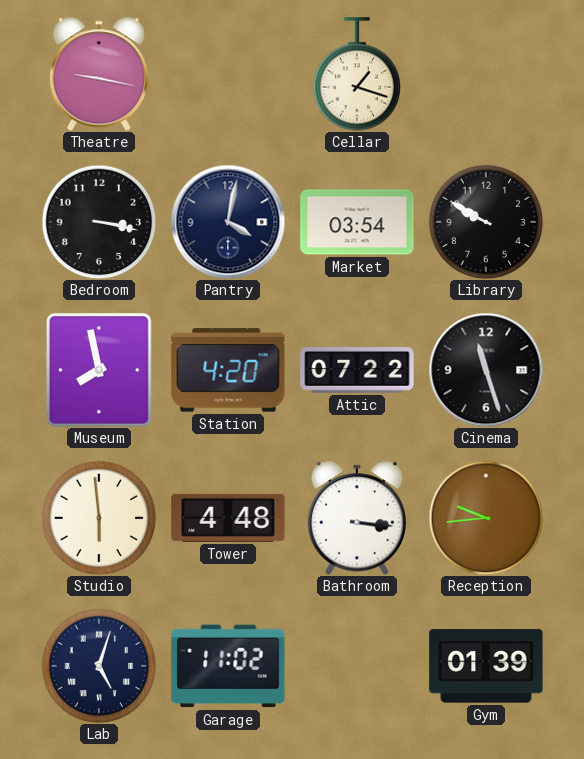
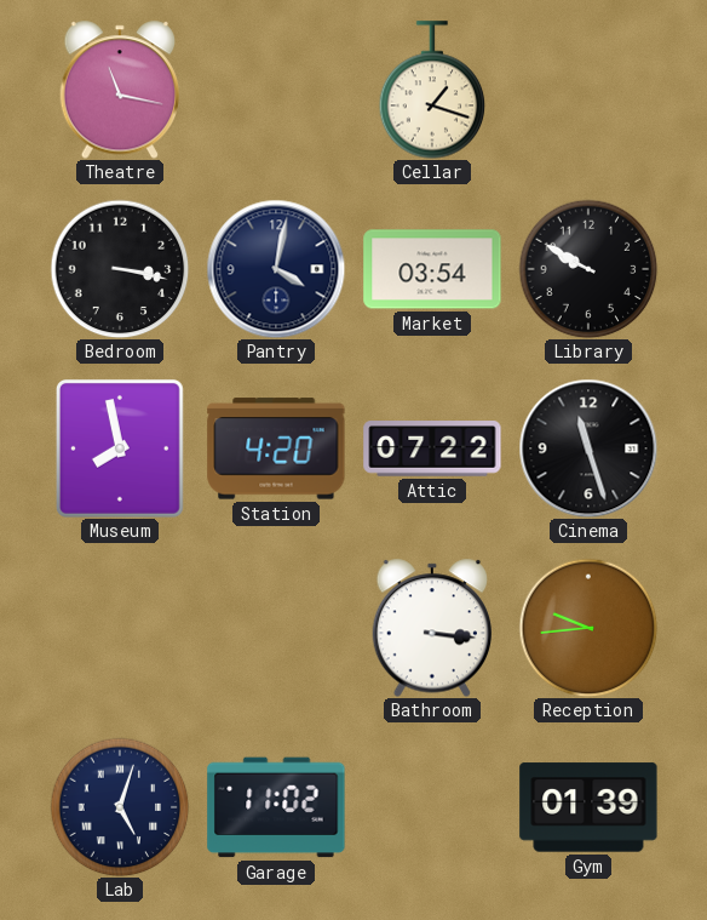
Theatre: 9:17 -> 11:17
Studio: 5:59 -> none
Tower: 4:48 -> none
